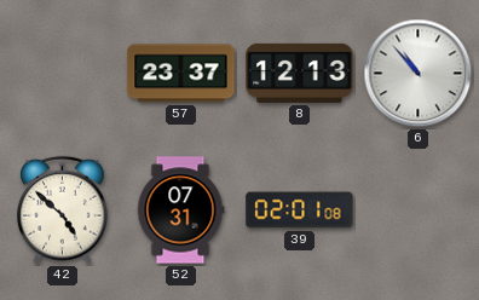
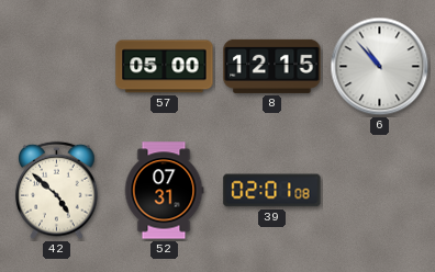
57: 23:37 -> 05:00
8: 12:13 -> 12:15
